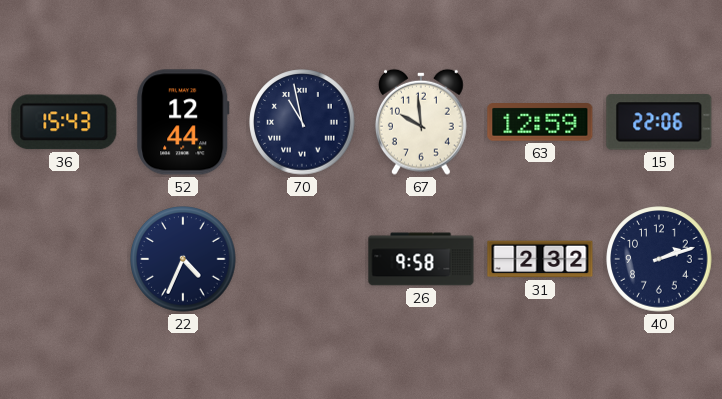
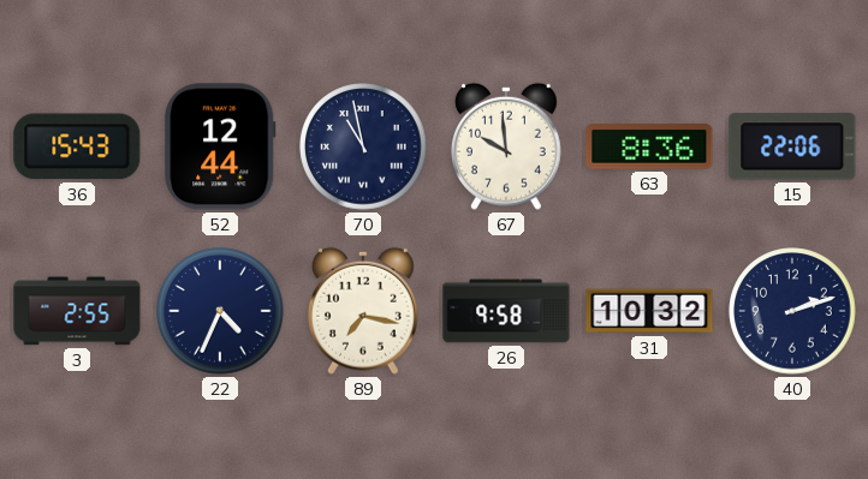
63: 12:59 -> 8:36
3: none -> 2:55
89: none -> 7:17
31: 2:32 -> 10:32
